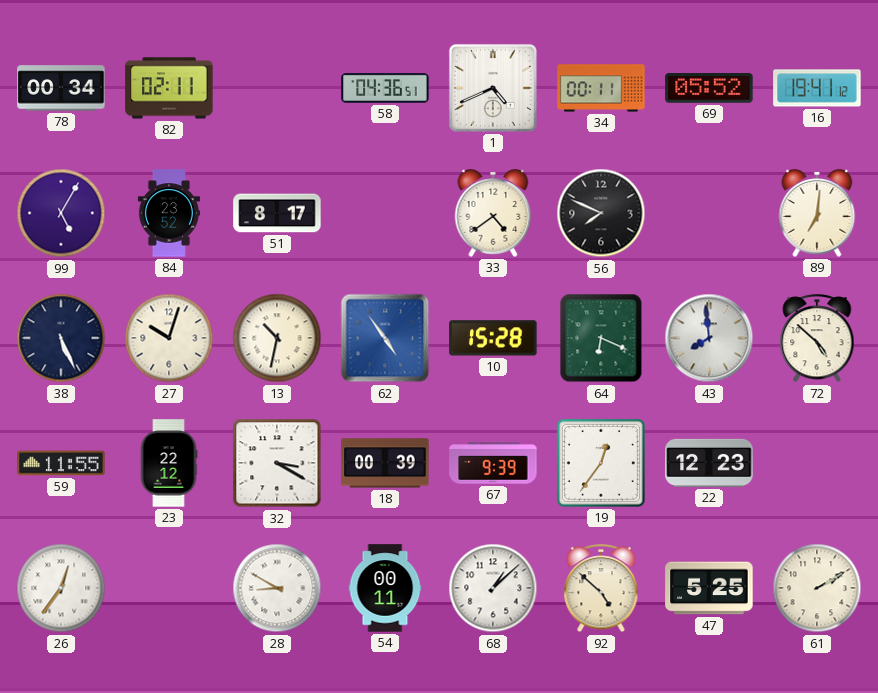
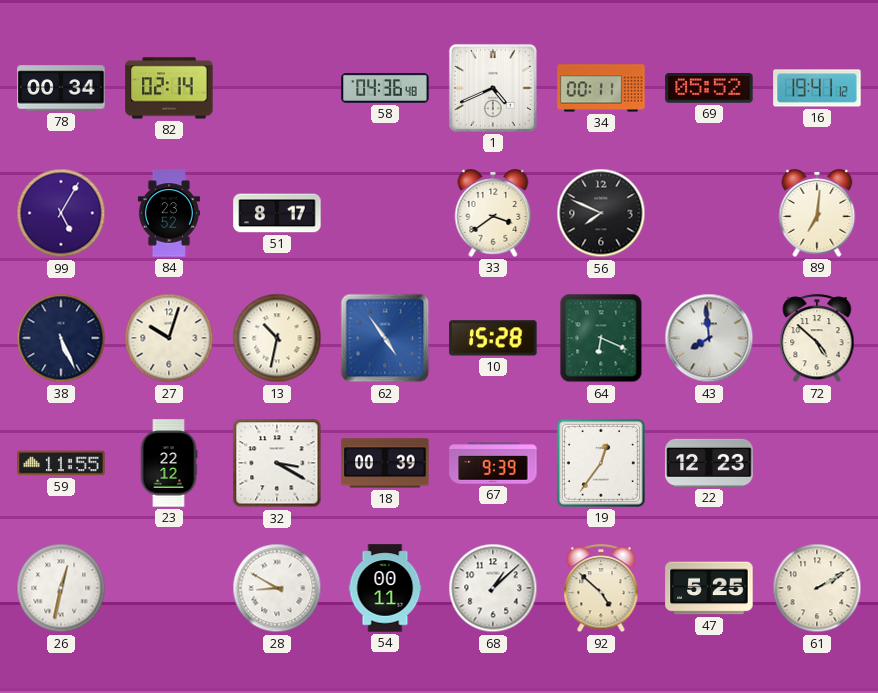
82: 02:11 -> 02:14
58: 04:36:51 -> 04:36:48
33: 4:39 -> 3:39
26: 12:36 -> 12:32
